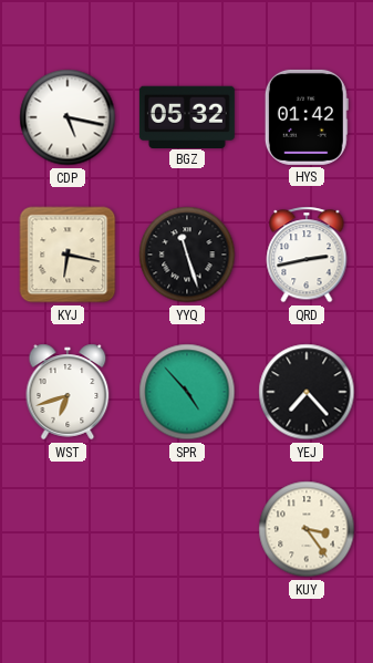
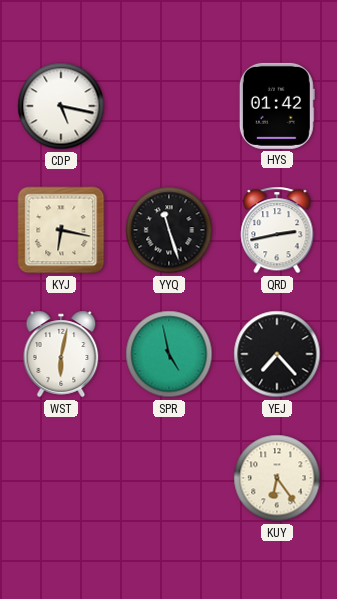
BGZ: 05:32 -> none
WST: 6:42 -> 6:02
SPR: 4:53 -> 4:58
KUY: 3:24 -> 6:24
